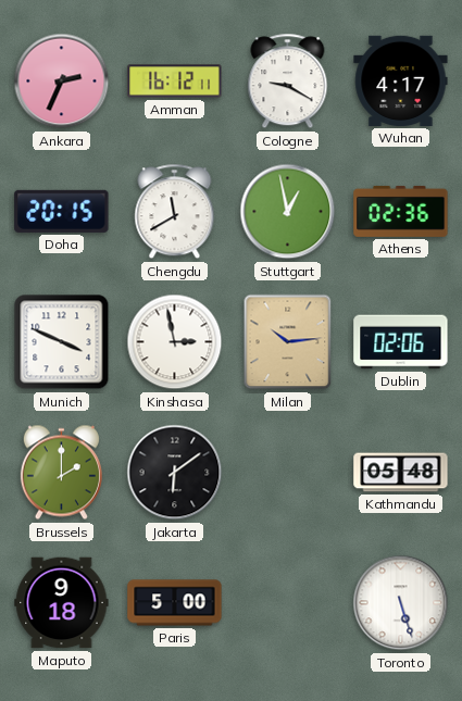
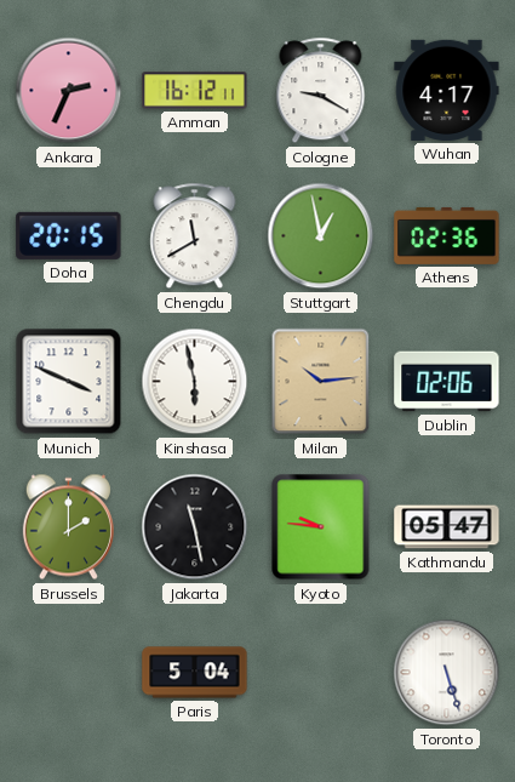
Kinshasa: 2:58 -> 5:58
Jakarta: 6:09 -> 11:28
Kyoto: none -> 9:46
Kathmandu: 05:48 -> 05:47
Maputo: 9:18 -> none
Paris: 5:00 -> 5:04
